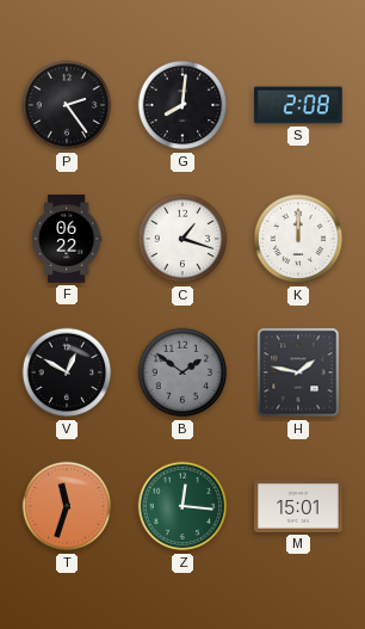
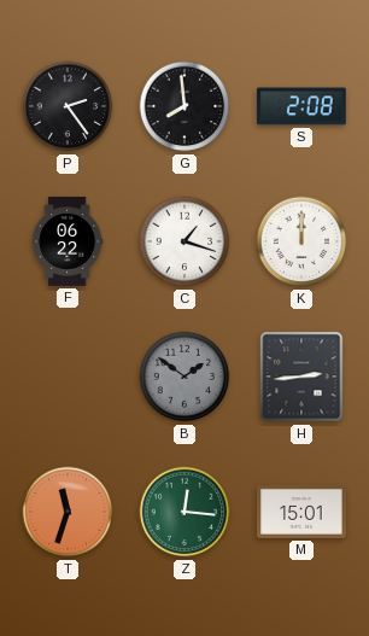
G: 8:01 -> 7:59
V: 12:50 -> none
H: 1:47 -> 2:44
